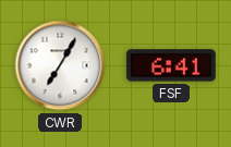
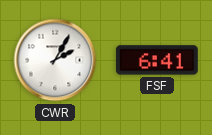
CWR: 7:05 -> 2:05
